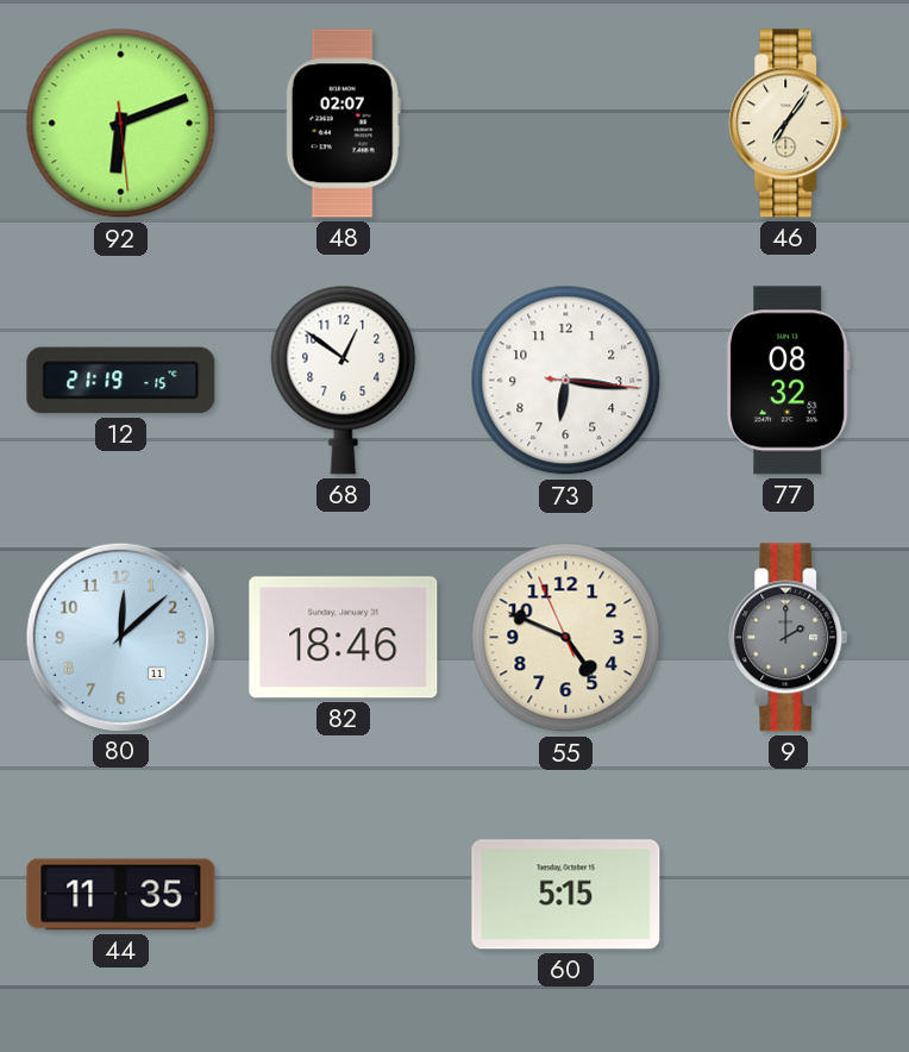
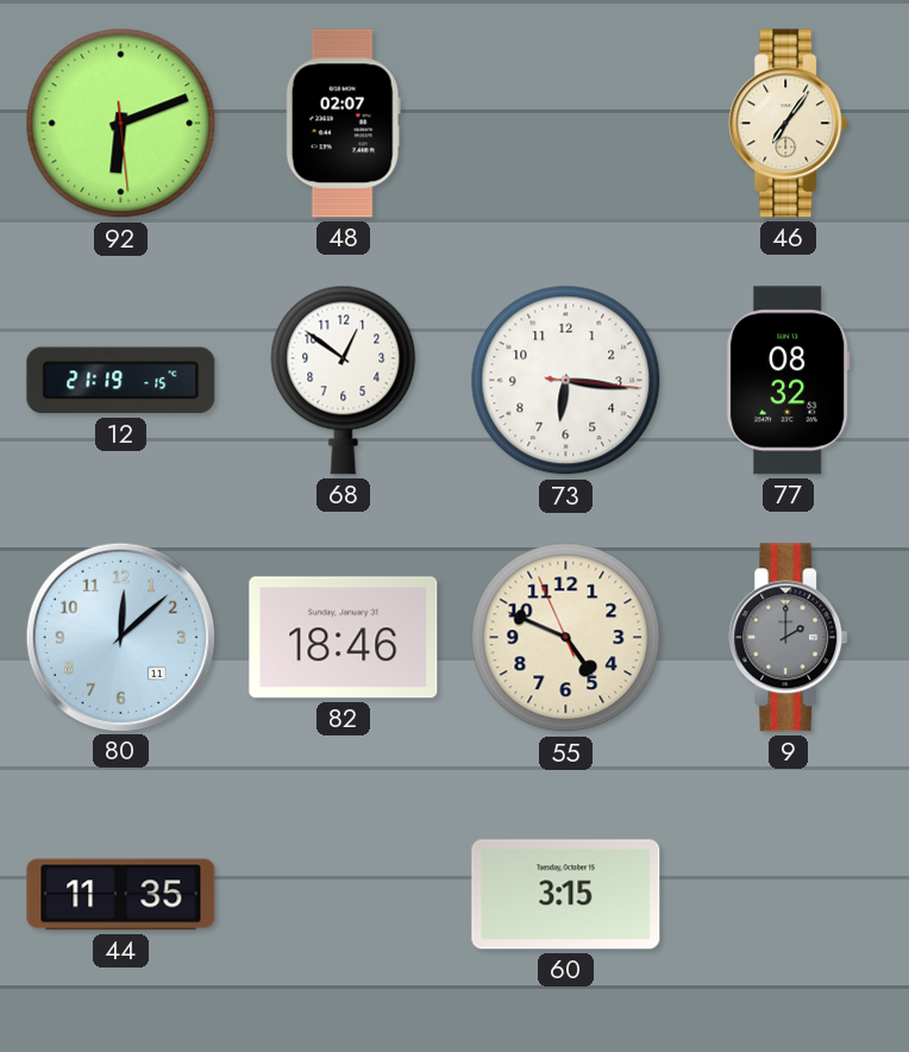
60: 5:15 -> 3:15
